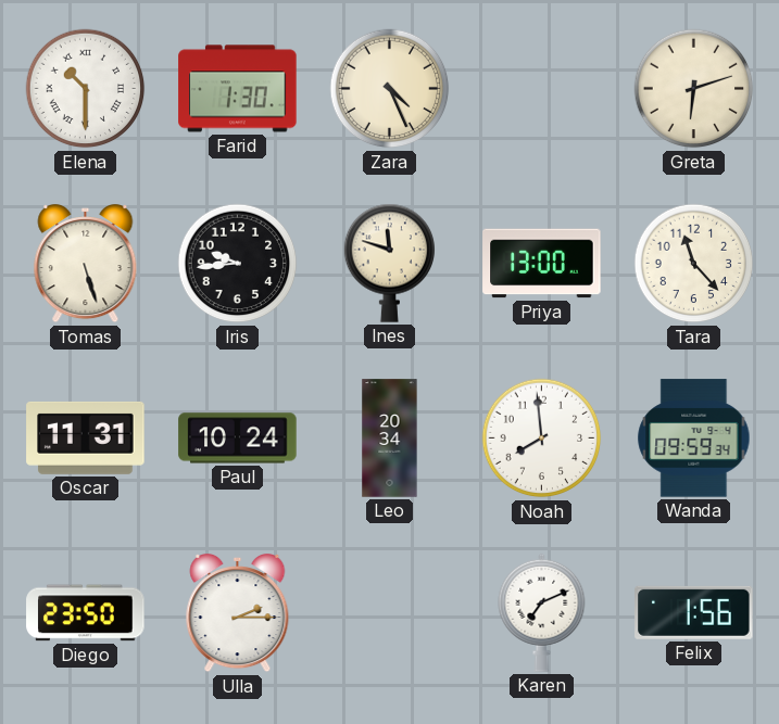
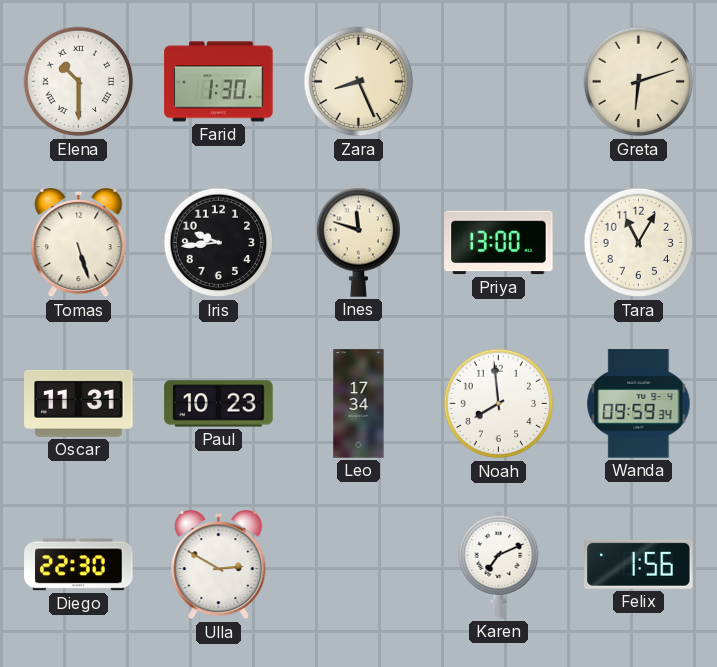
Zara: 4:26 -> 8:26
Tara: 11:23 -> 11:05
Paul: 10:24 -> 10:23
Leo: 20:34 -> 17:34
Diego: 23:50 -> 22:30
Ulla: 2:15 -> 2:50
